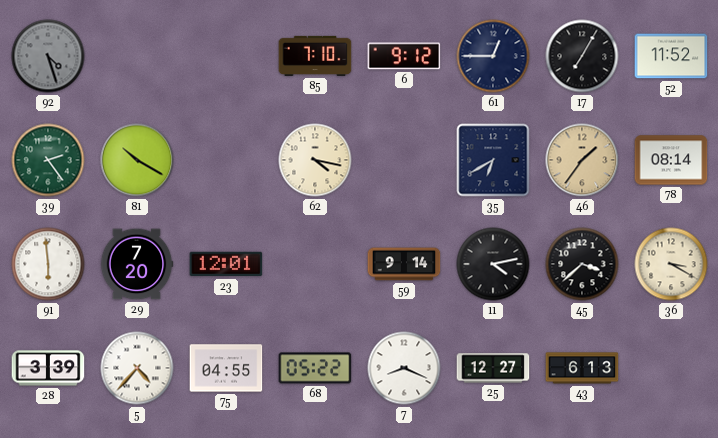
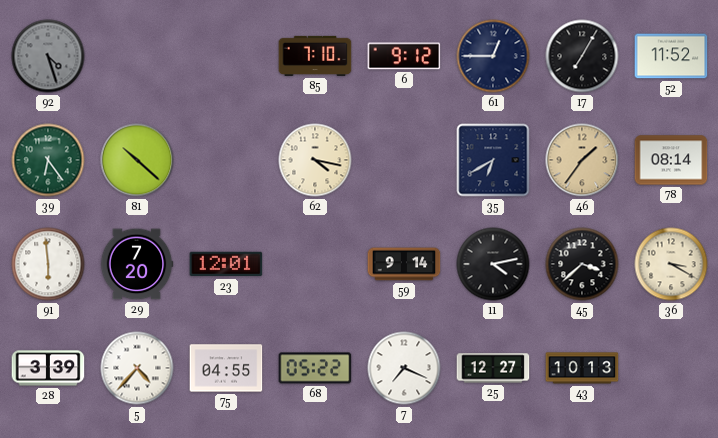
39: 2:24 -> 6:24
81: 10:20 -> 10:22
7: 8:19 -> 7:19
43: 6:13 -> 10:13
